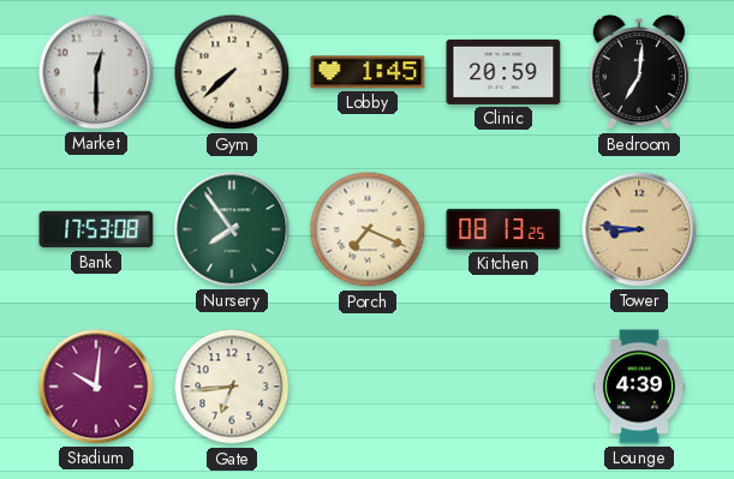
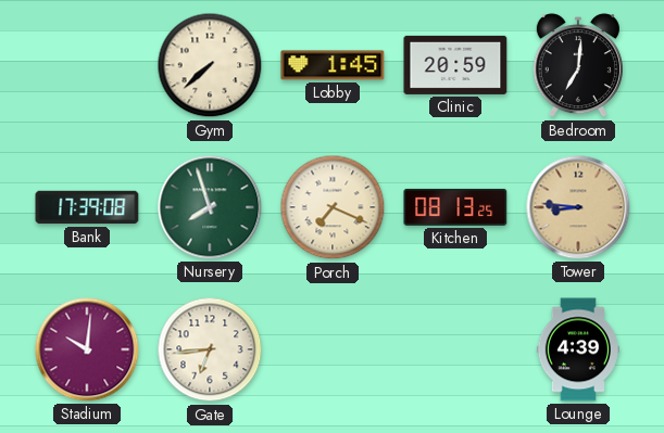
Market: 12:30 -> none
Bank: 17:53 -> 17:39
Nursery: 7:54 -> 7:57
